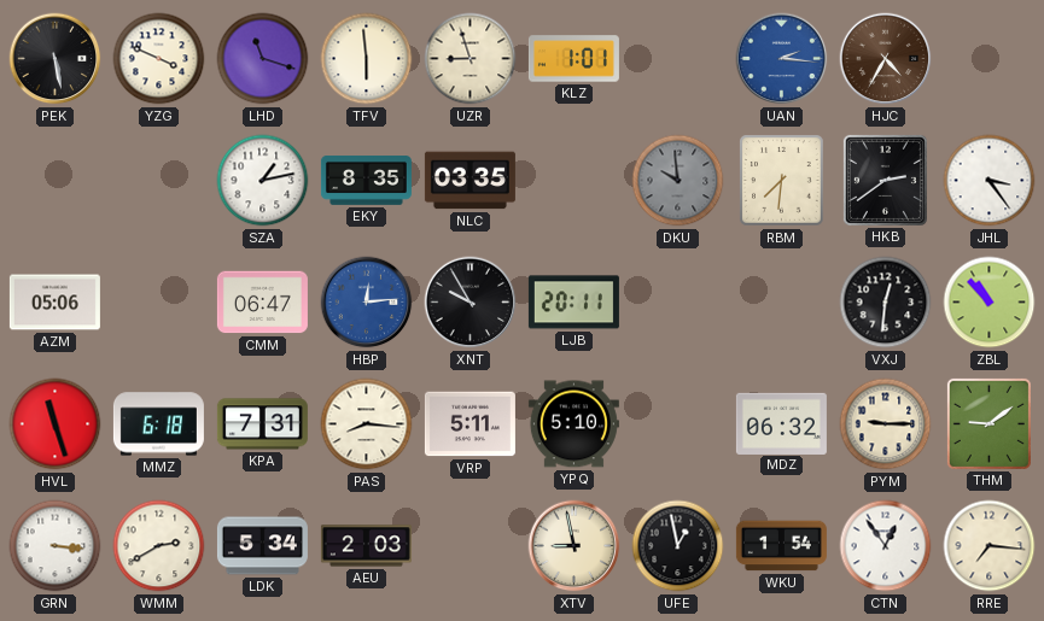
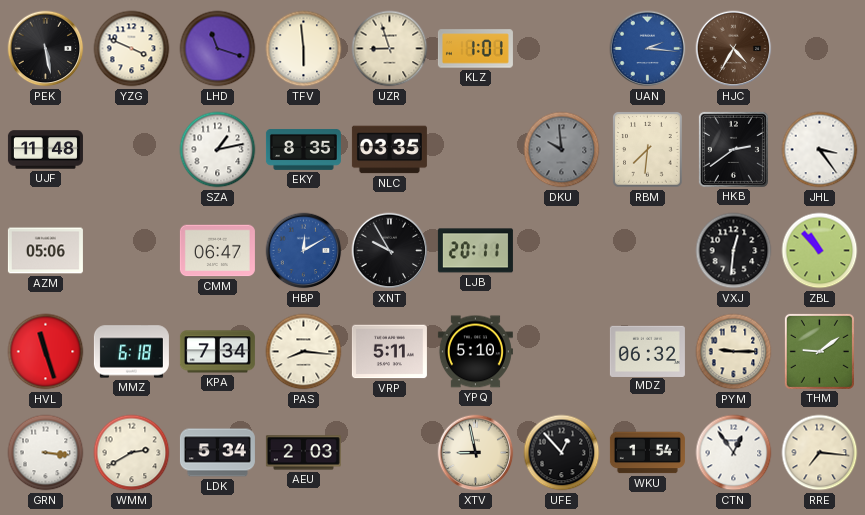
UJF: none -> 11:48
HBP: 12:14 -> 12:10
KPA: 7:31 -> 7:34
UFE: 12:58 -> 12:53
